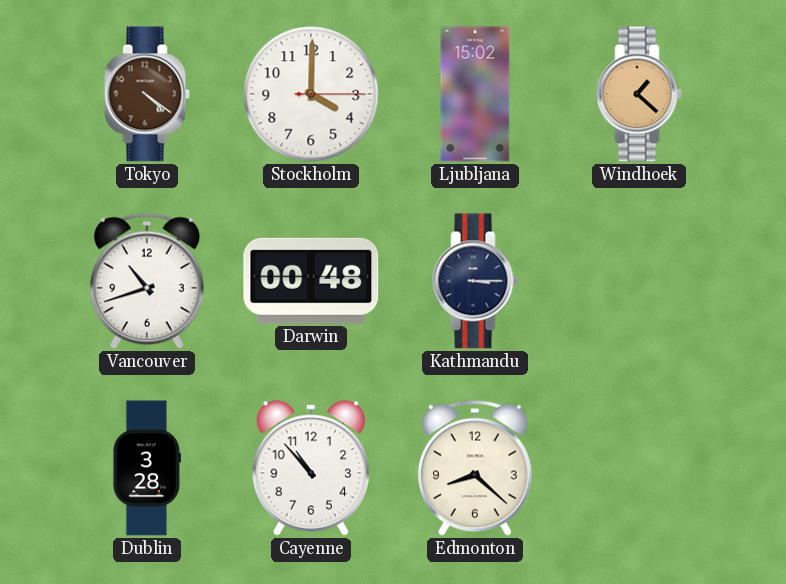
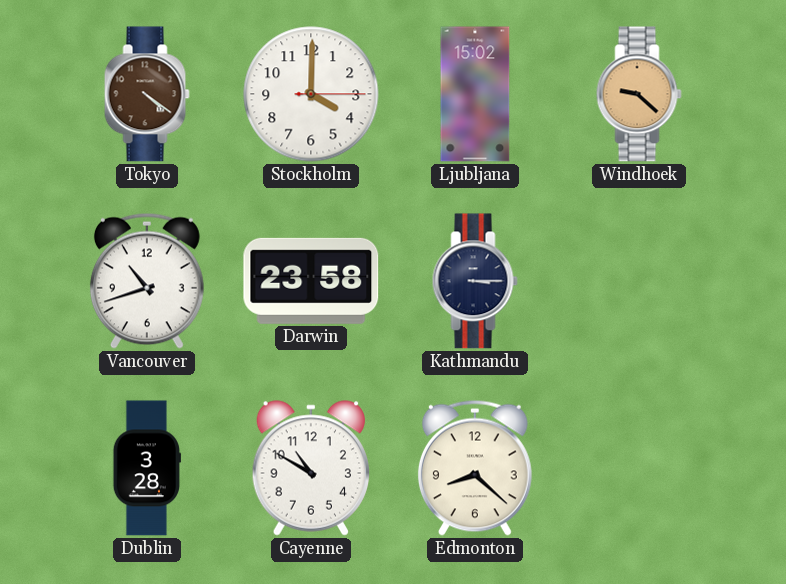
Windhoek: 1:22 -> 9:22
Darwin: 00:48 -> 23:58
Cayenne: 10:53 -> 10:50
